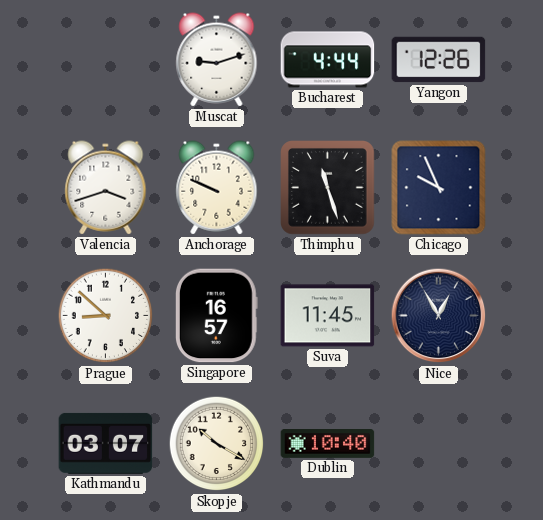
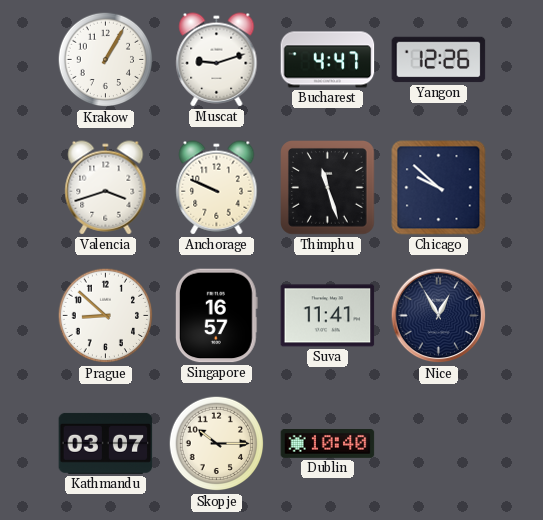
Krakow: none -> 1:05
Bucharest: 4:44 -> 4:47
Chicago: 9:56 -> 9:52
Suva: 11:45 -> 11:41
Skopje: 10:20 -> 10:15
